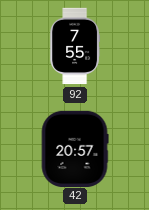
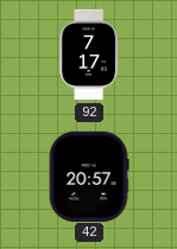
92: 7:55 -> 7:17
